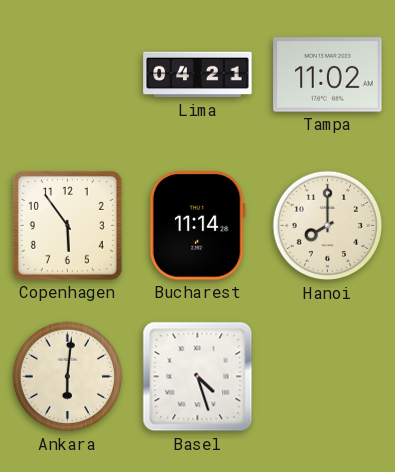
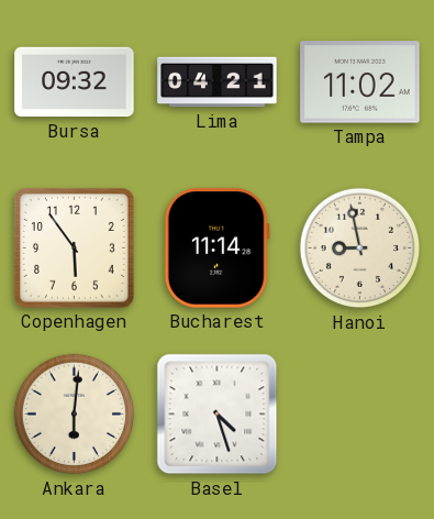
Bursa: none -> 09:32
Hanoi: 8:00 -> 8:58
